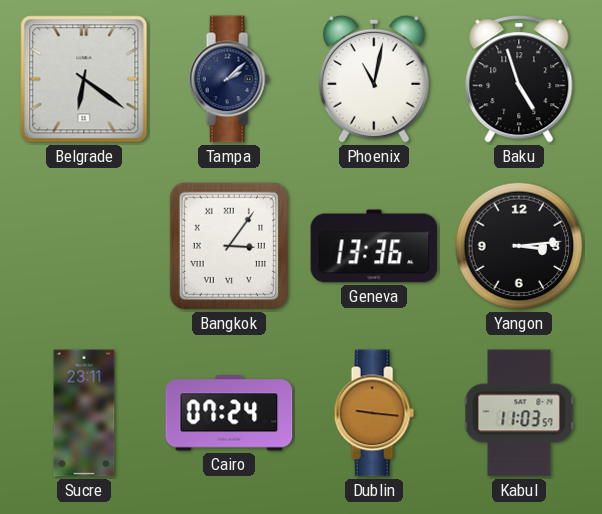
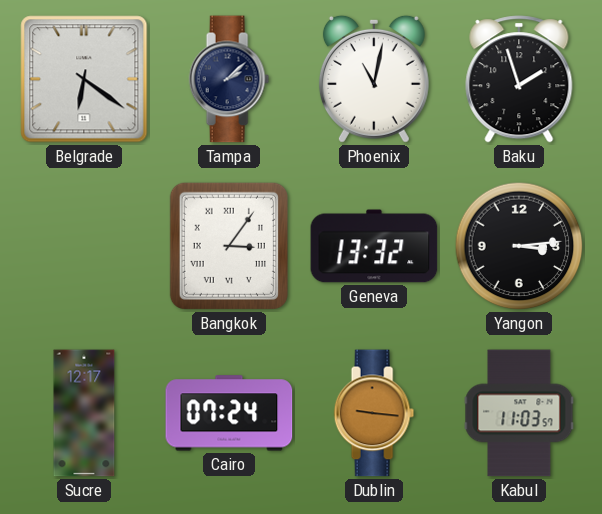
Baku: 4:57 -> 1:57
Geneva: 13:36 -> 13:32
Sucre: 23:11 -> 12:17
